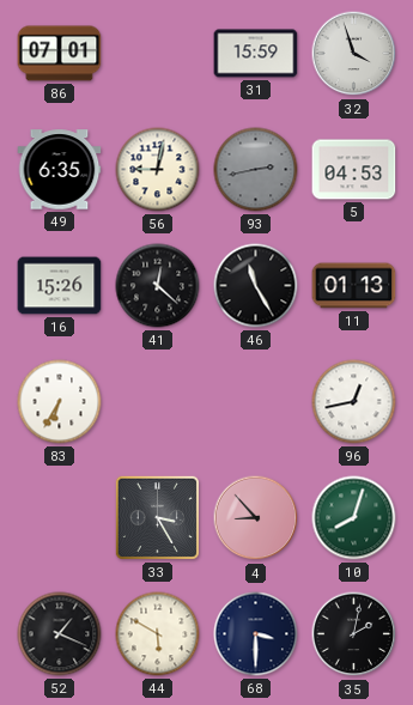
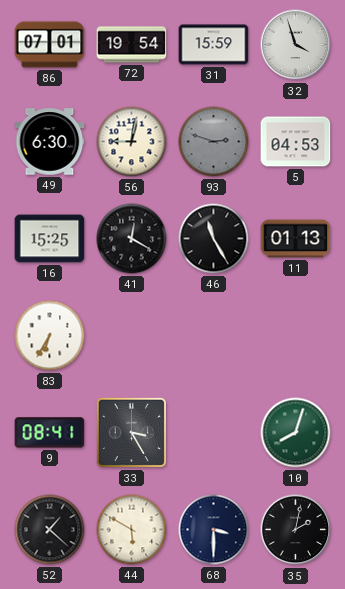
72: none -> 19:54
49: 6:35 -> 6:30
93: 2:43 -> 2:48
16: 15:26 -> 15:25
41: 12:22 -> 12:20
96: 12:43 -> none
9: none -> 08:41
4: 8:53 -> none
52: 1:19 -> 1:22
